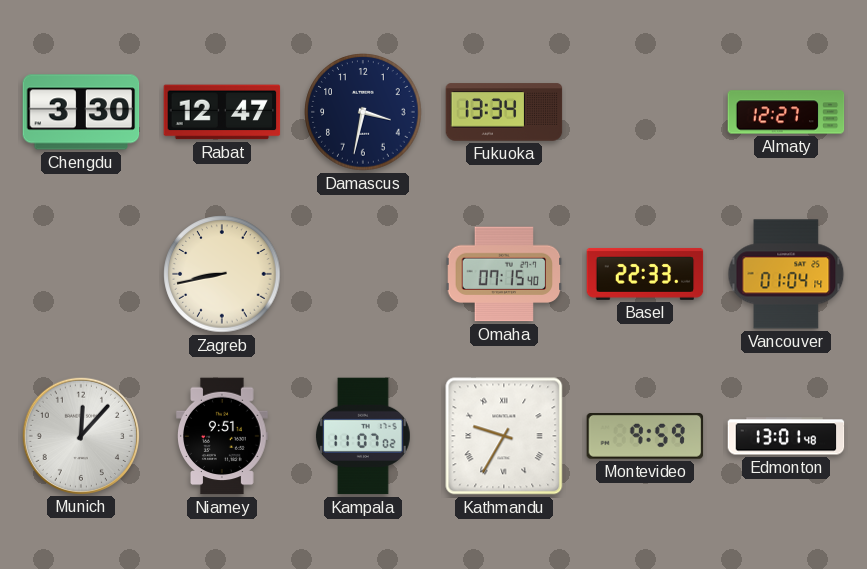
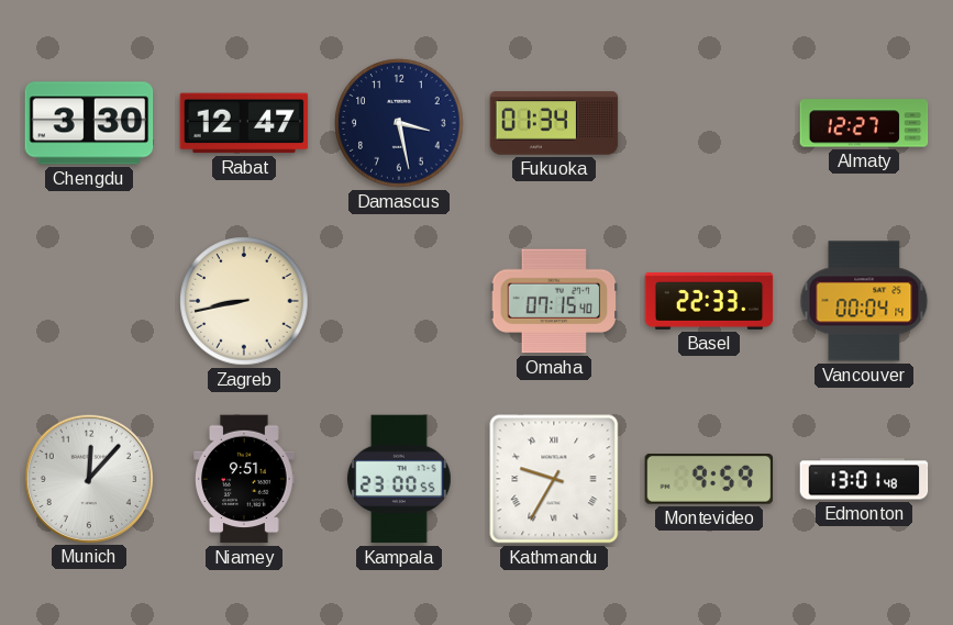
Damascus: 3:32 -> 3:28
Fukuoka: 13:34 -> 01:34
Vancouver: 01:04 -> 00:04
Kampala: 11:07 -> 23:00
